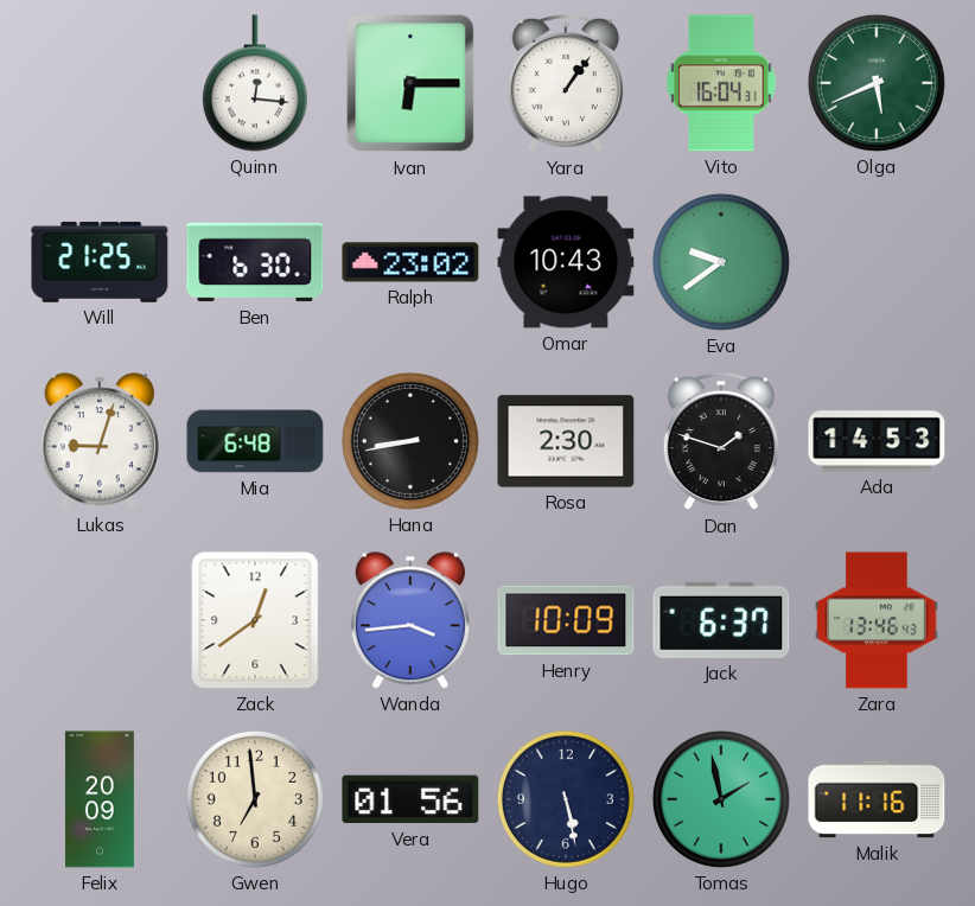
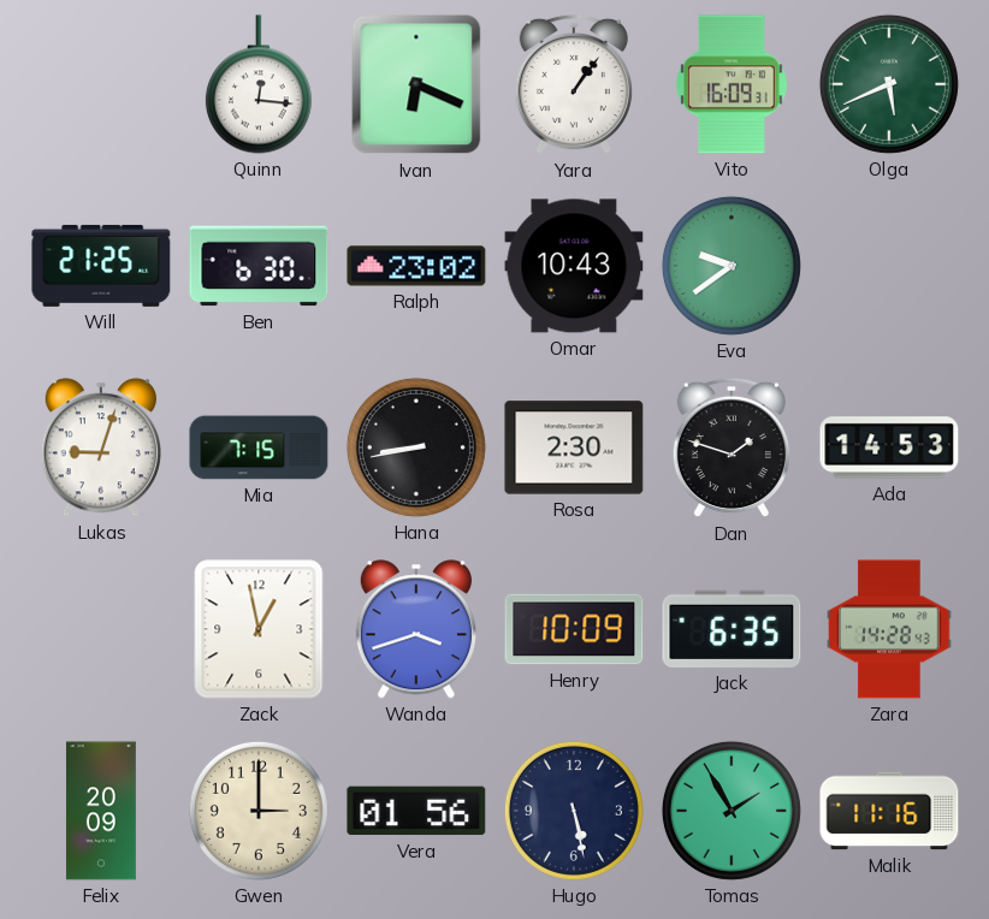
Ivan: 6:15 -> 6:19
Vito: 16:04 -> 16:09
Mia: 6:48 -> 7:15
Zack: 12:39 -> 12:58
Wanda: 3:44 -> 3:42
Jack: 6:37 -> 6:35
Zara: 13:46 -> 14:28
Gwen: 6:59 -> 3:00
Tomas: 1:58 -> 1:55
